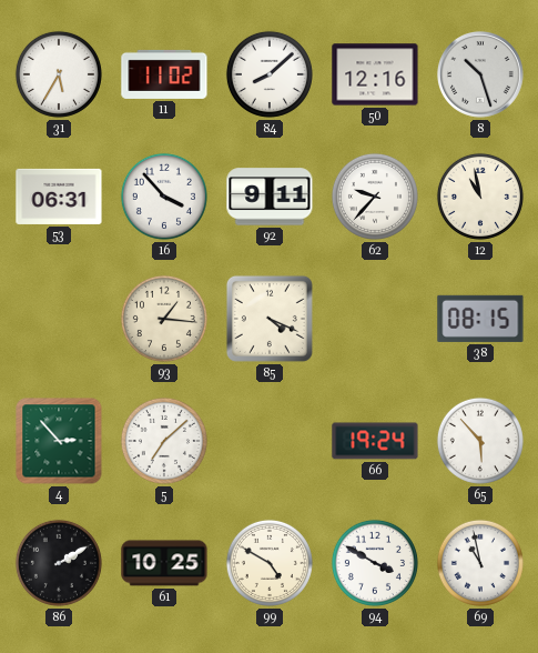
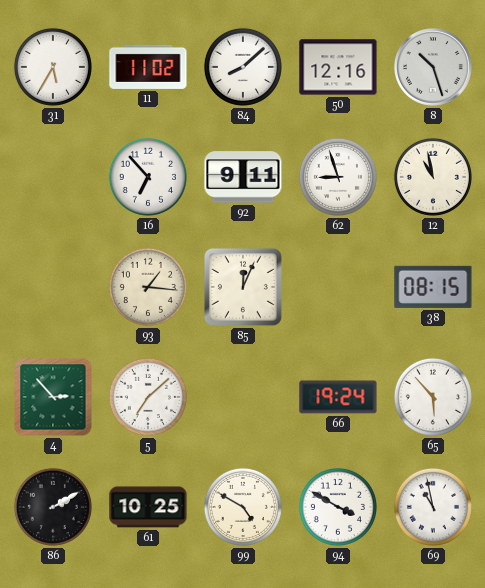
53: 06:31 -> none
16: 3:53 -> 6:53
62: 9:37 -> 8:57
85: 4:19 -> 12:04
